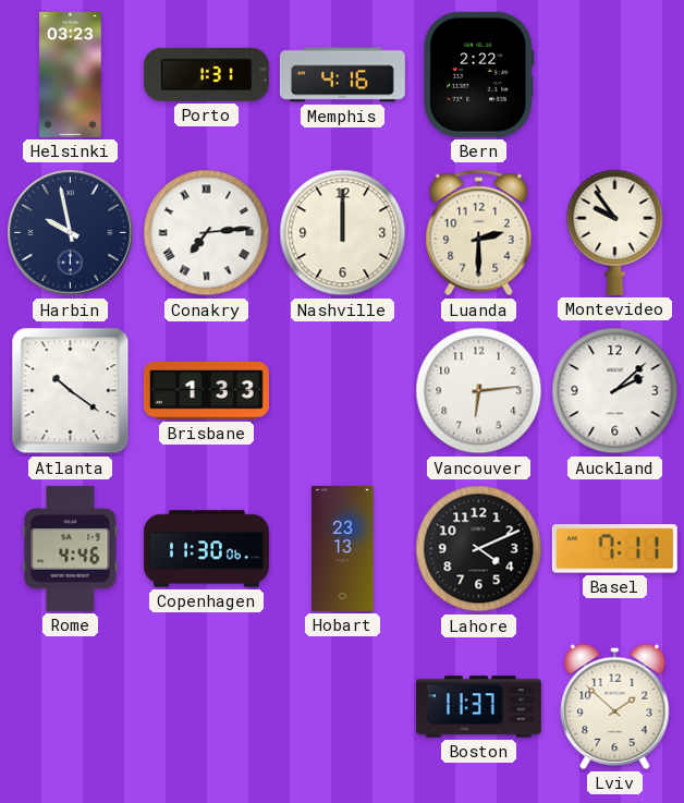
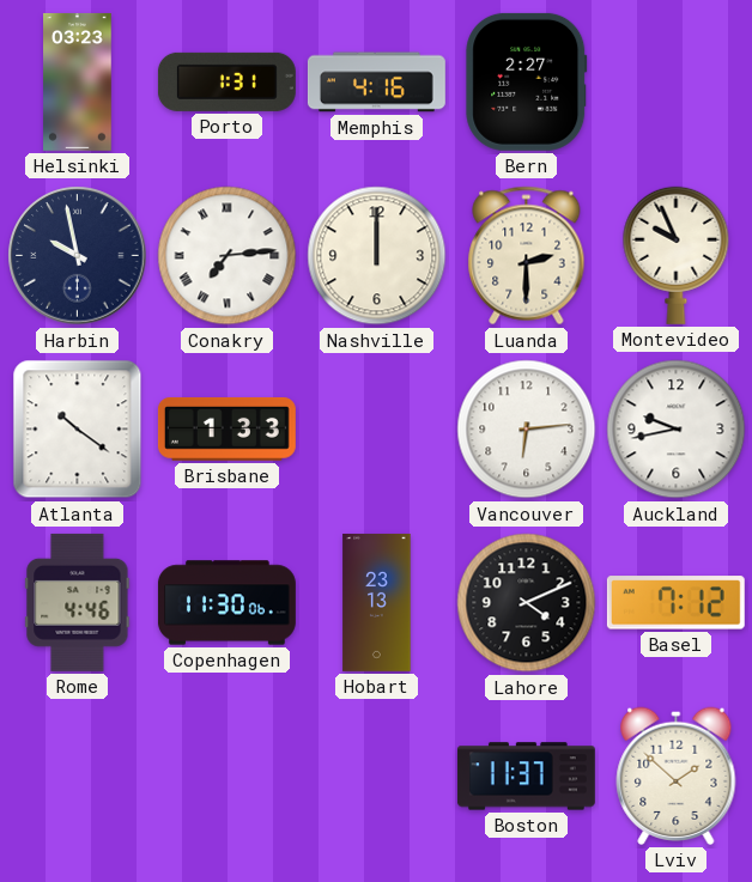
Bern: 2:22 -> 2:27
Montevideo: 9:54 -> 9:56
Auckland: 2:08 -> 9:43
Basel: 7:11 -> 7:12
